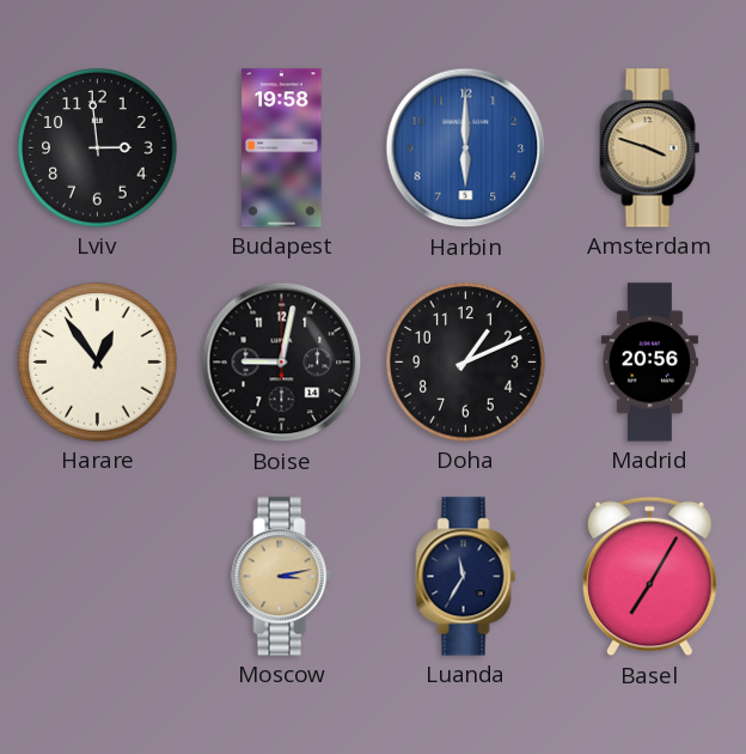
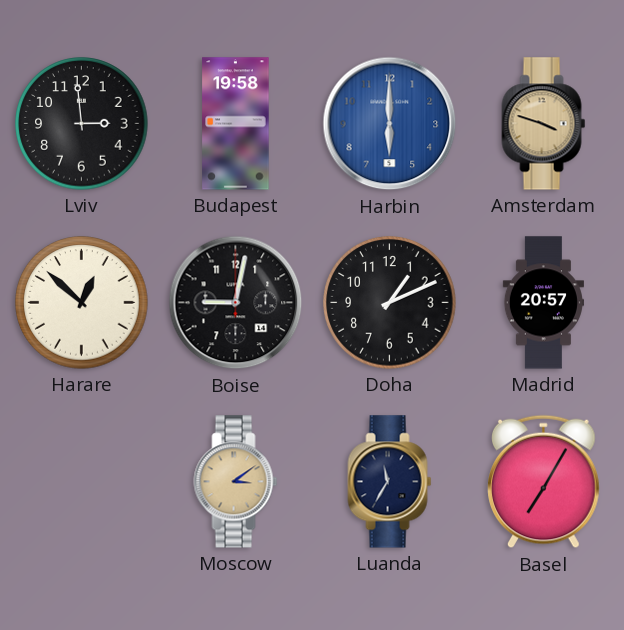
Harare: 12:54 -> 12:52
Madrid: 20:56 -> 20:57
Moscow: 3:13 -> 3:09
